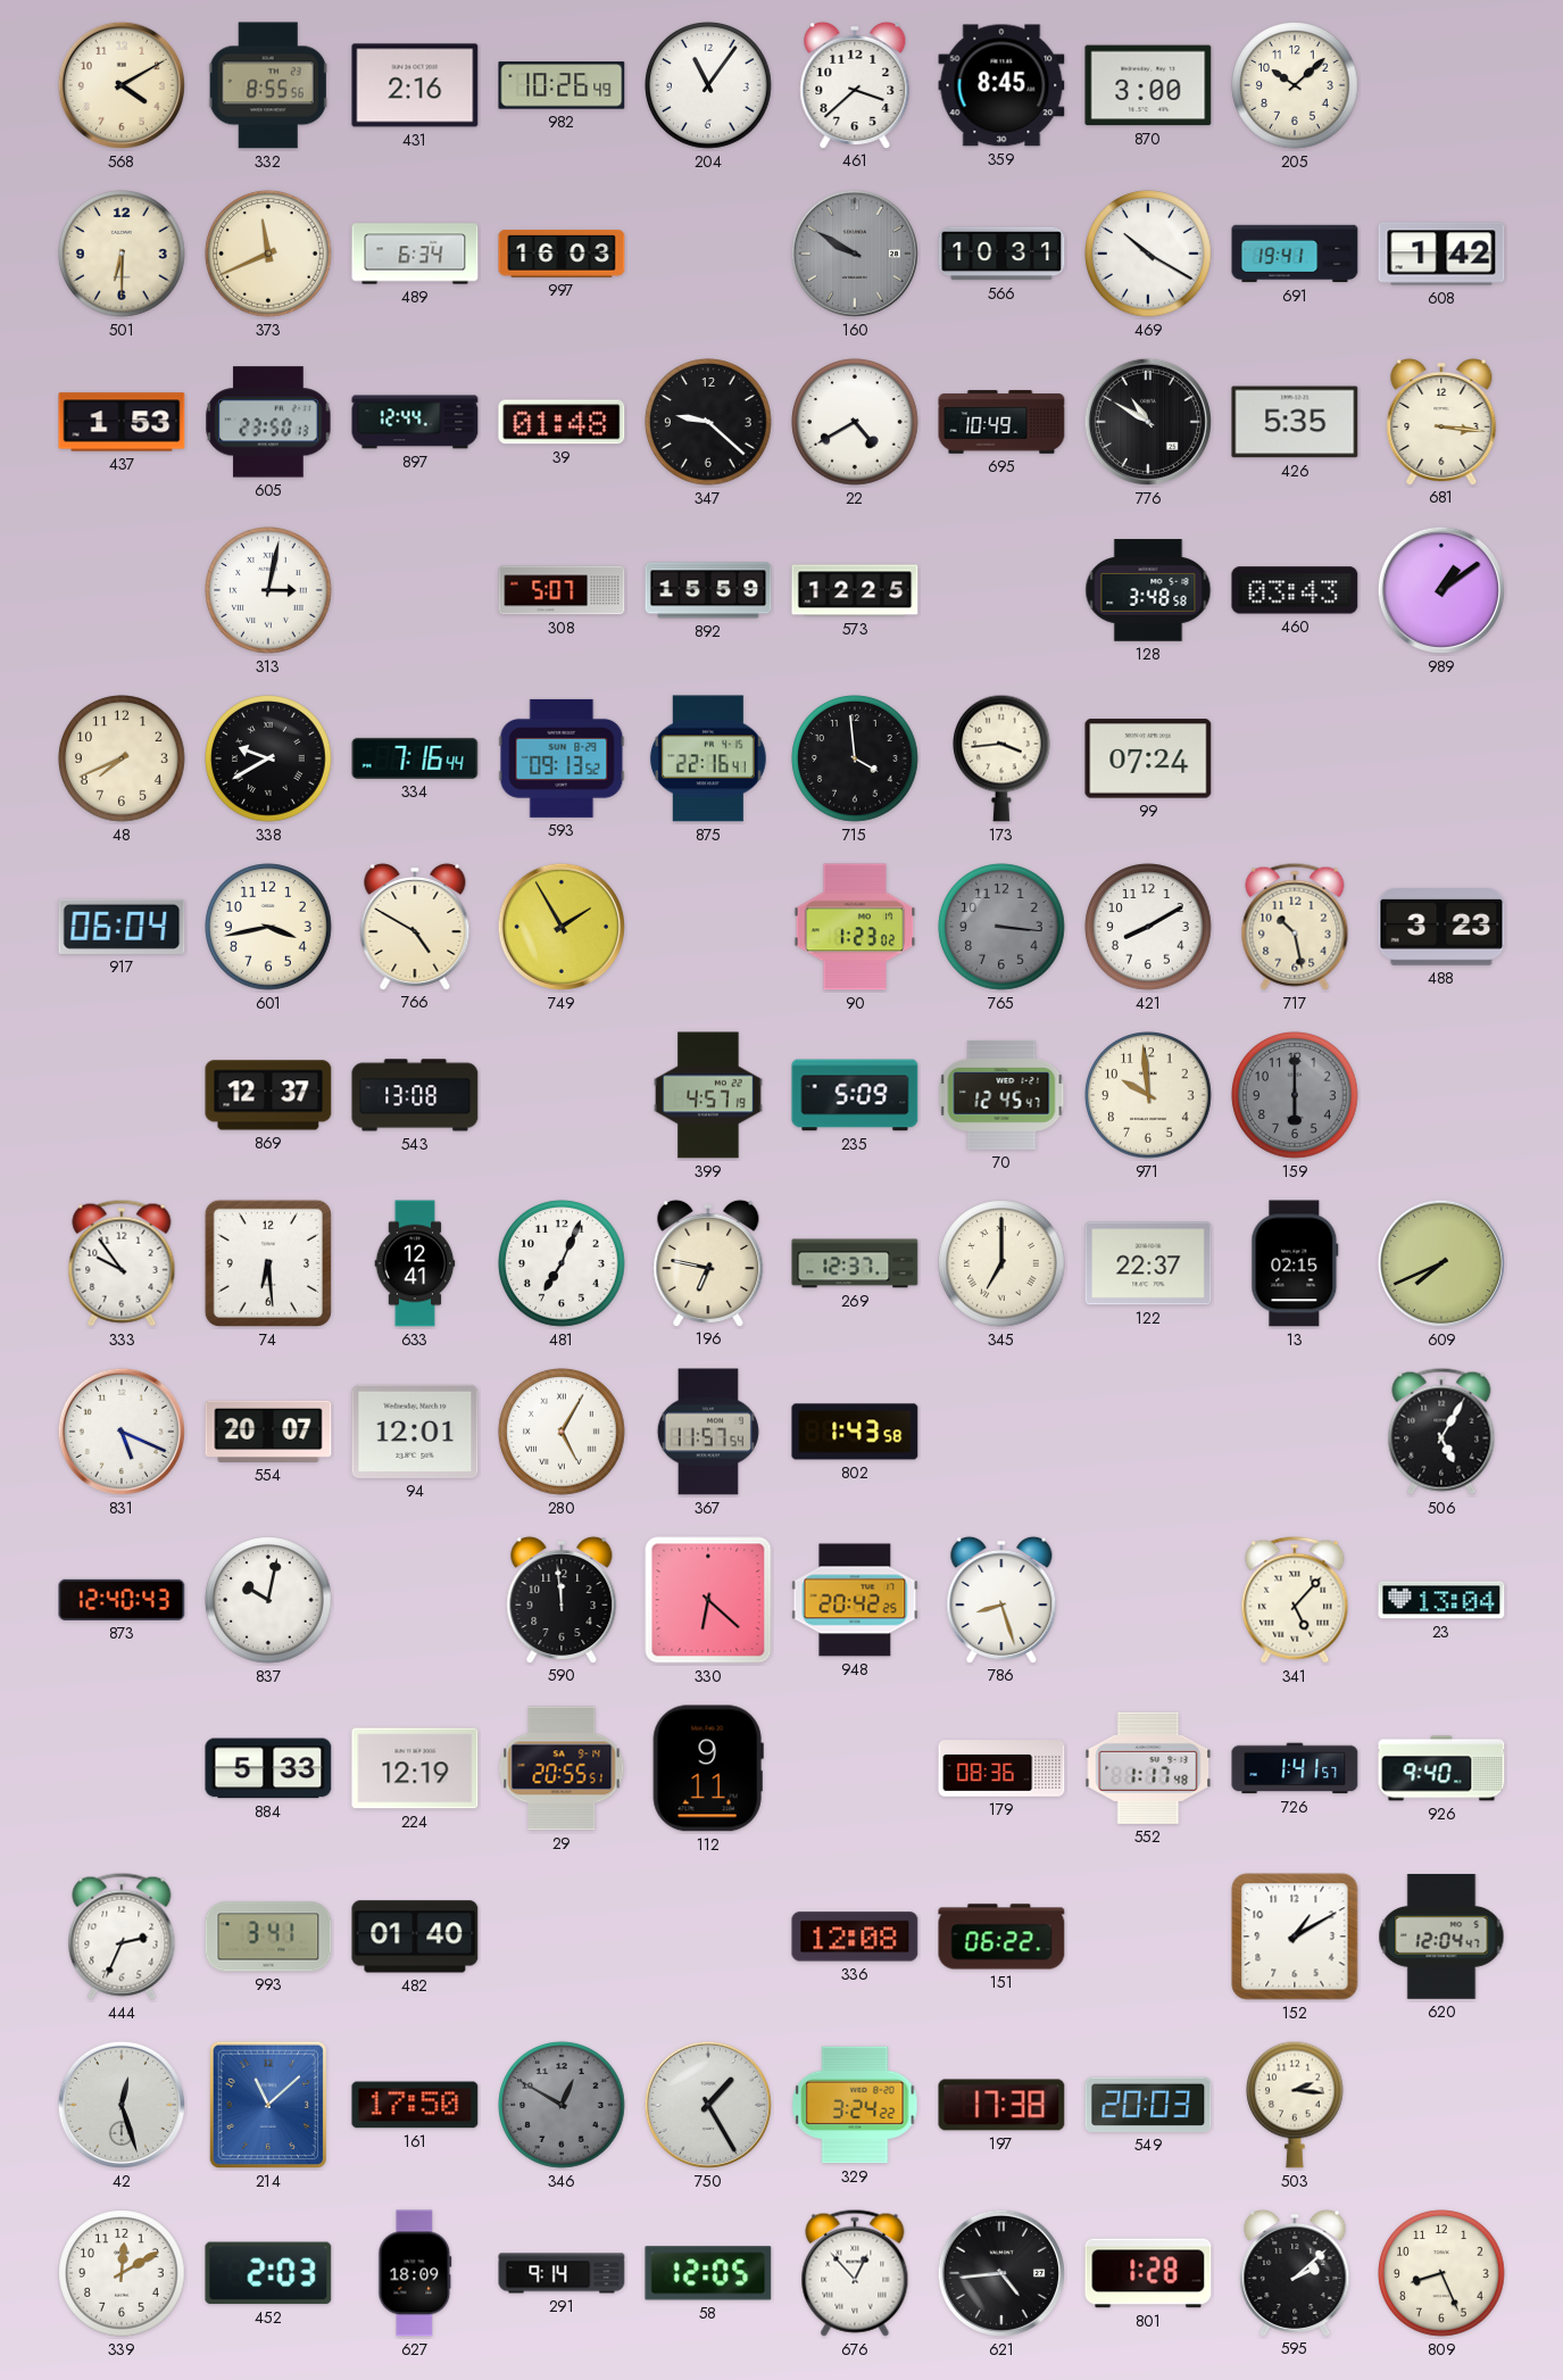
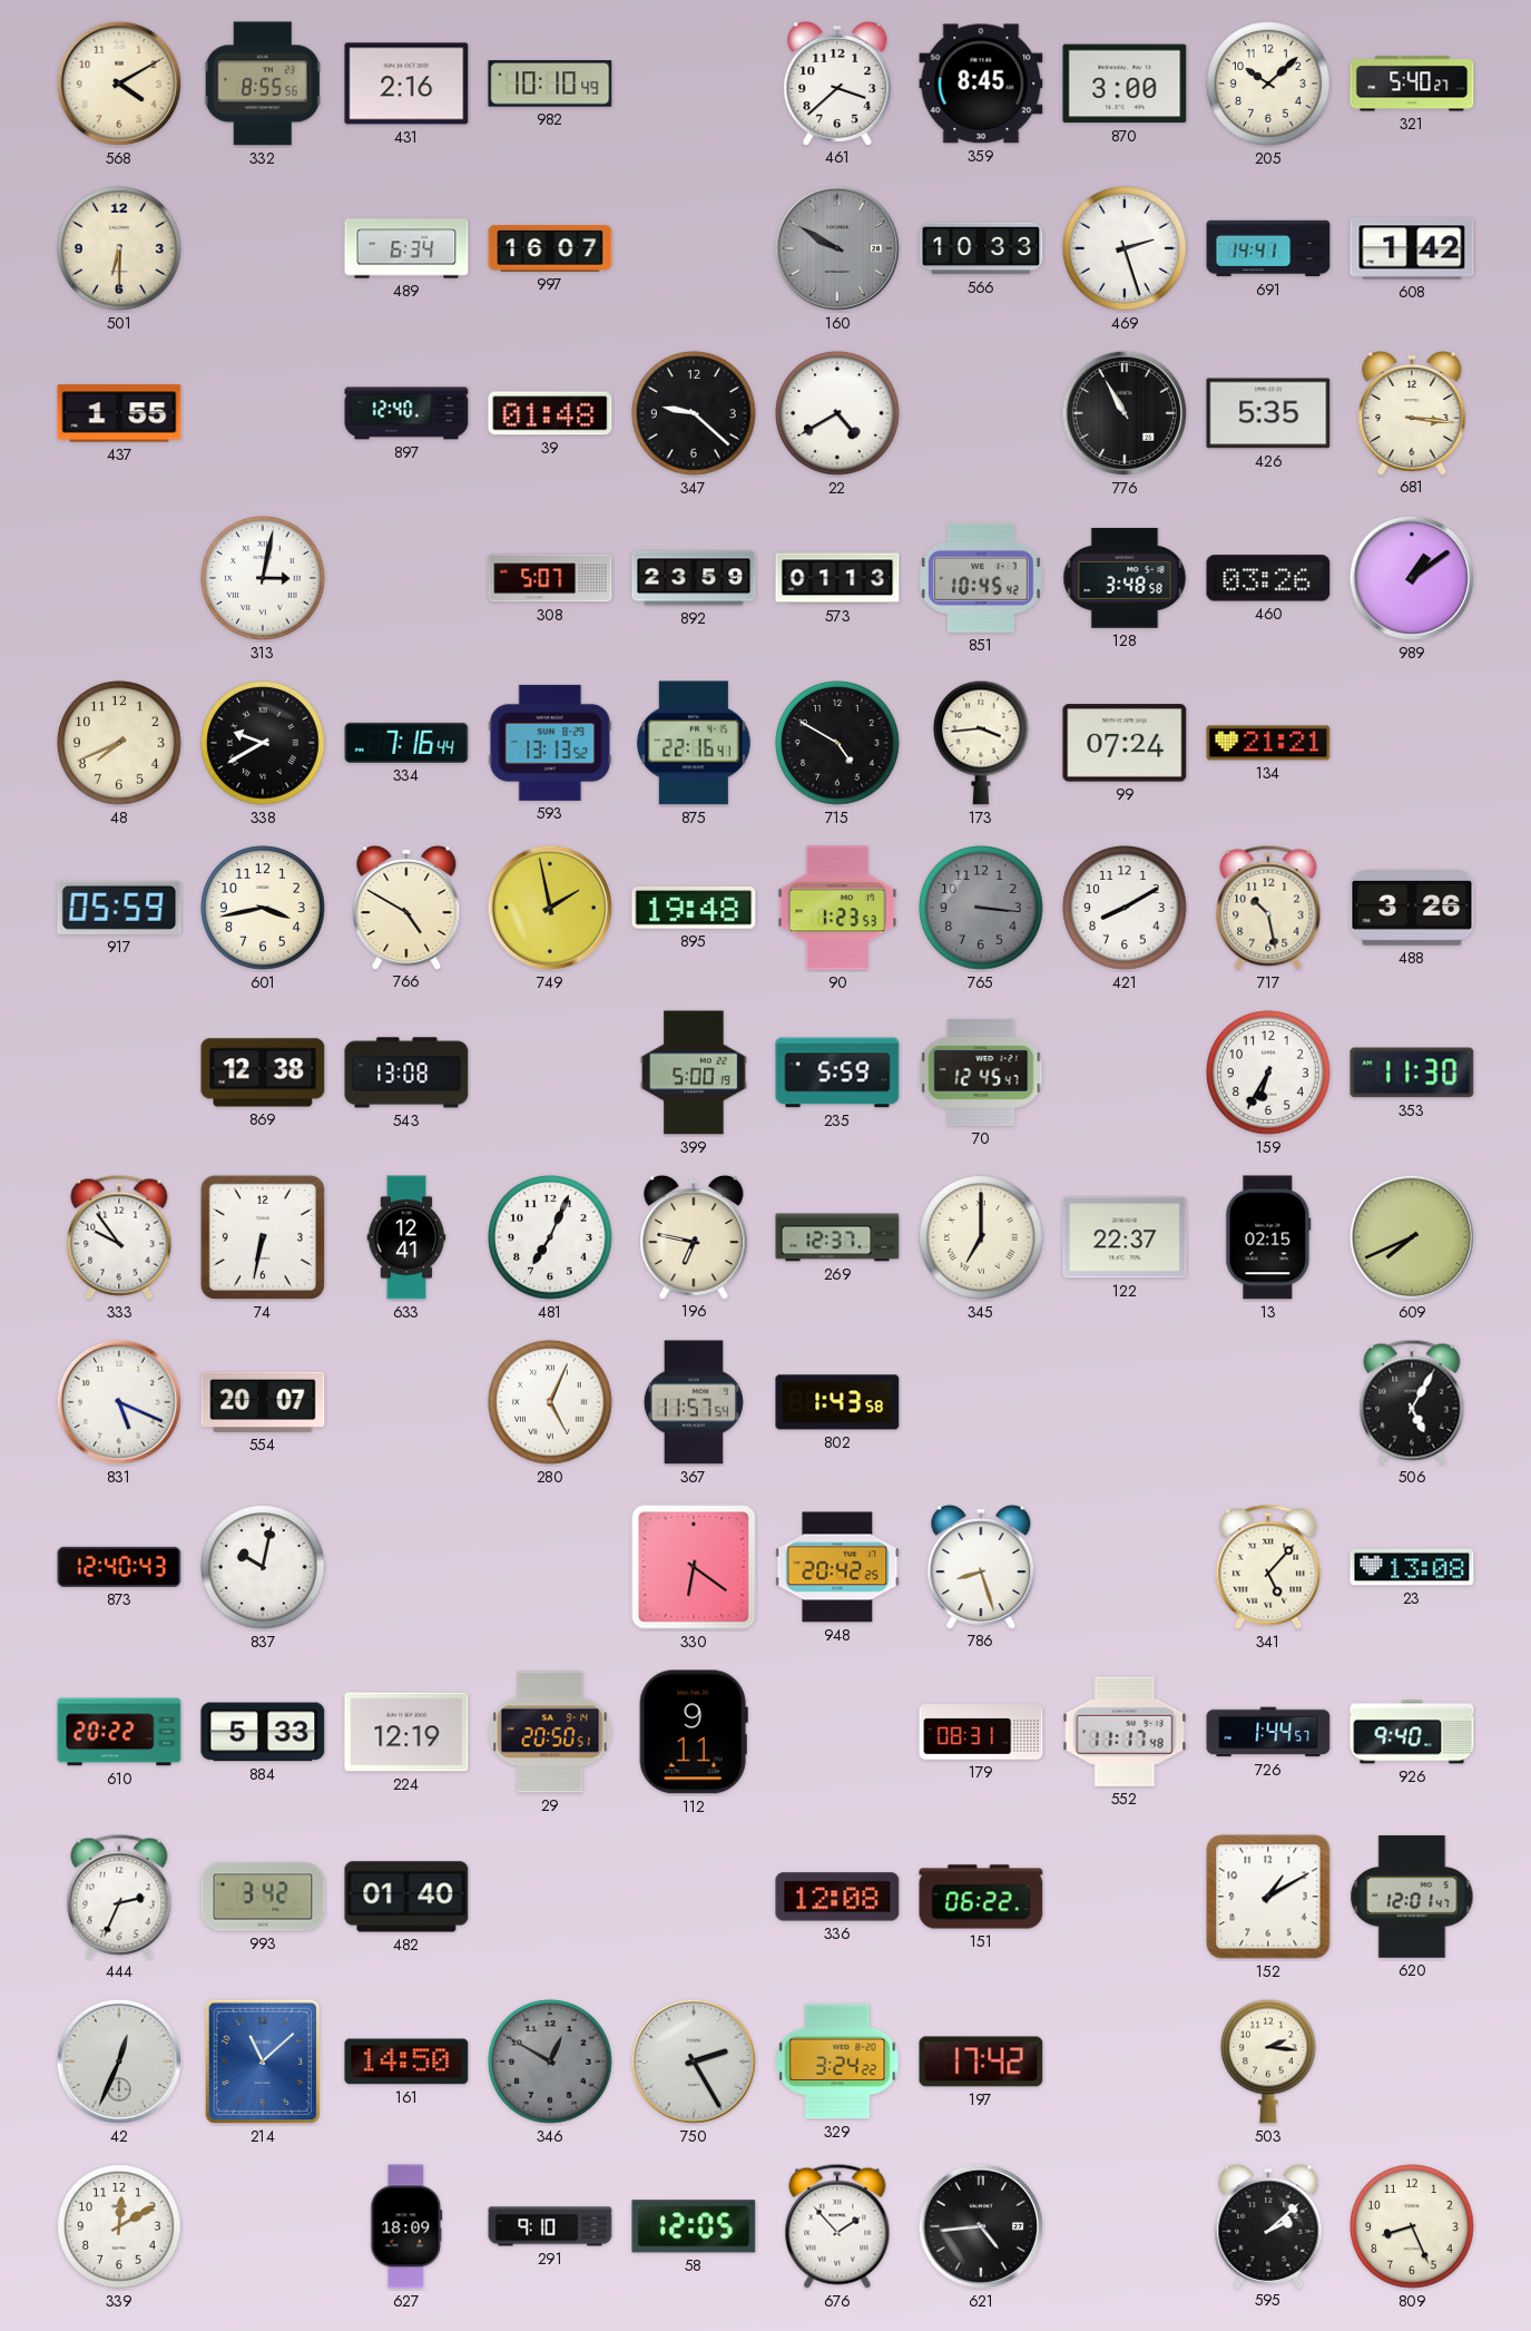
982: 10:26 -> 10:10
204: 11:06 -> none
321: none -> 5:40
373: 11:41 -> none
997: 16:03 -> 16:07
566: 10:31 -> 10:33
469: 10:20 -> 2:27
691: 19:41 -> 14:41
437: 1:53 -> 1:55
605: 23:50 -> none
897: 12:44 -> 12:40
695: 10:49 -> none
776: 10:50 -> 10:55
892: 15:59 -> 23:59
573: 12:25 -> 01:13
851: none -> 10:45
460: 03:43 -> 03:26
593: 09:13 -> 13:13
715: 3:59 -> 4:50
134: none -> 21:21
917: 06:04 -> 05:59
749: 1:55 -> 1:58
895: none -> 19:48
90: 1:23:02 -> 1:23:53
488: 3:23 -> 3:26
869: 12:37 -> 12:38
399: 4:57 -> 5:00
235: 5:09 -> 5:59
971: 9:59 -> none
159: 6:00 -> 6:35
159 dial: grey -> white
353: none -> 11:30
74: 6:29 -> 6:32
94: 12:01 -> none
280: 5:05 -> 5:04
590: 11:59 -> none
330: 6:22 -> 6:21
23: 13:04 -> 13:08
610: none -> 20:22
29: 20:55 -> 20:50
179: 08:36 -> 08:31
552: 1:17 -> 11:17
726: 1:41 -> 1:44
993: 3:41 -> 3:42
620: 12:04 -> 12:01
42: 12:27 -> 12:34
161: 17:50 -> 14:50
750: 1:25 -> 2:25
197: 17:38 -> 17:42
549: 20:03 -> none
452: 2:03 -> none
291: 9:14 -> 9:10
676: 12:53 -> 1:53
801: 1:28 -> none
